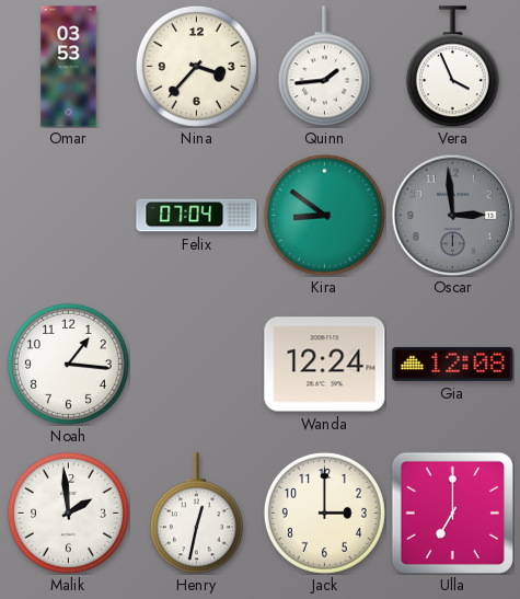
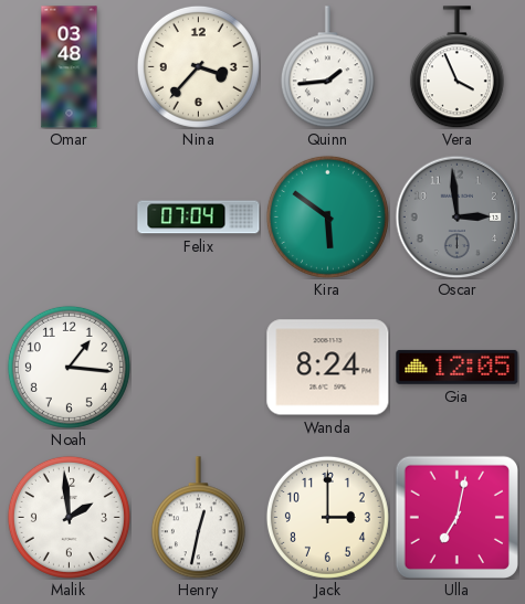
Omar: 03:53 -> 03:48
Kira: 8:51 -> 5:51
Wanda: 12:24 -> 8:24
Gia: 12:08 -> 12:05
Ulla: 7:00 -> 7:02
